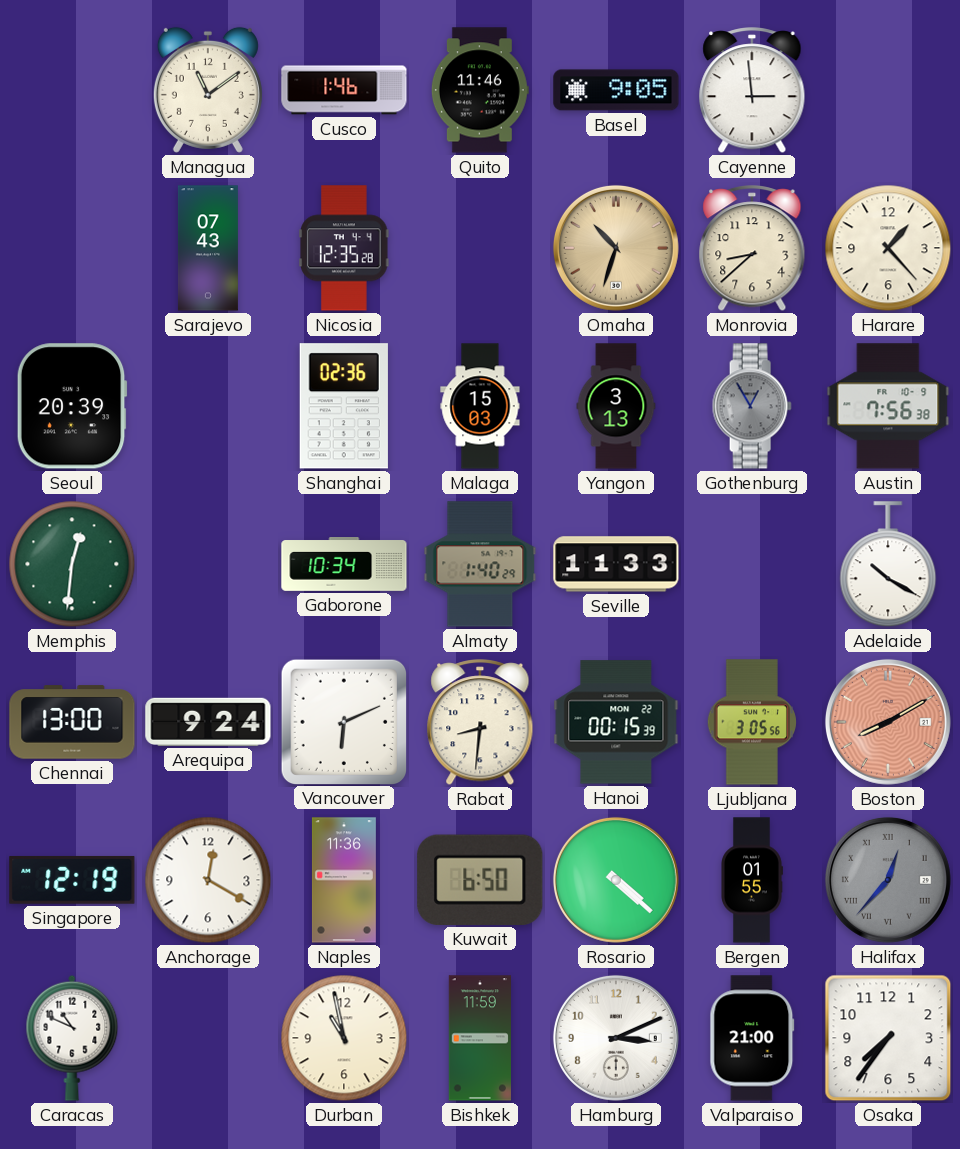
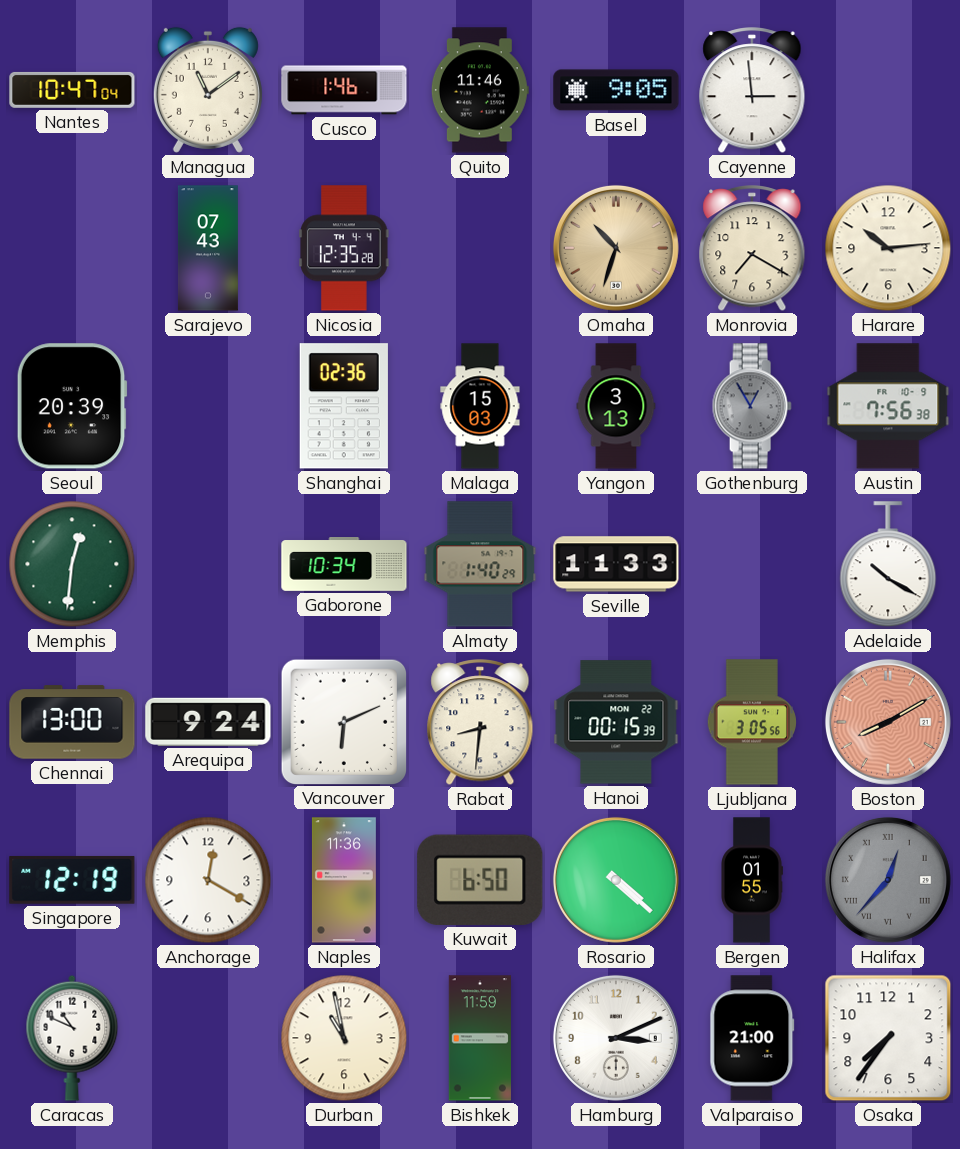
Nantes: none -> 10:47
Monrovia: 8:38 -> 7:20
Harare: 1:23 -> 10:14
